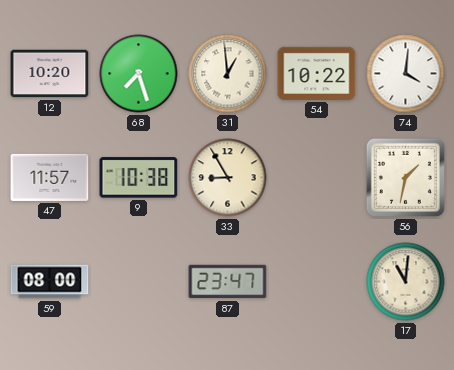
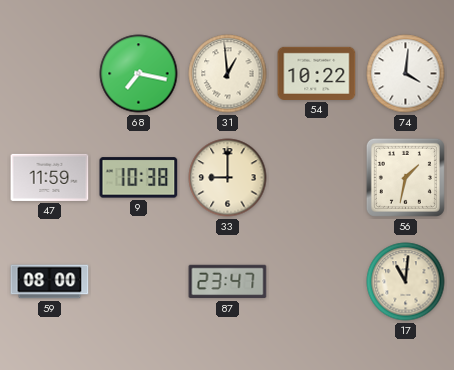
12: 10:20 -> none
68: 7:27 -> 7:17
47: 11:57 -> 11:59
33: 8:55 -> 9:00
